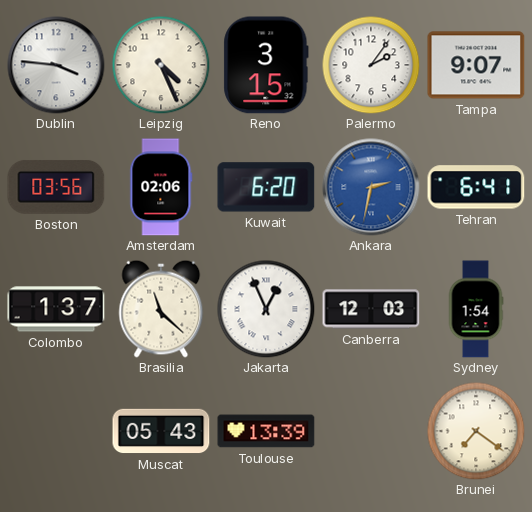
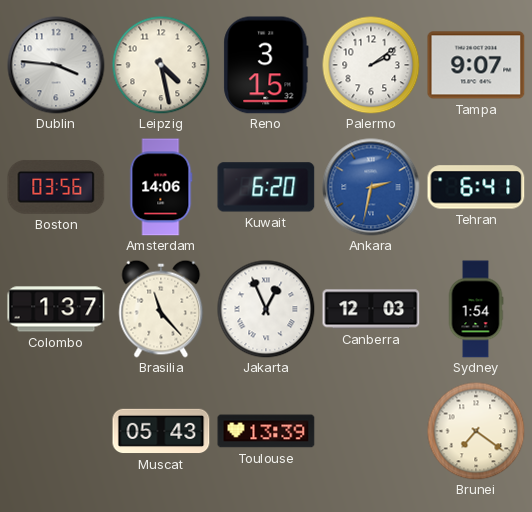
Leipzig: 4:26 -> 4:28
Palermo: 2:06 -> 2:09
Amsterdam: 02:06 -> 14:06
Brasilia: 11:22 -> 11:23
